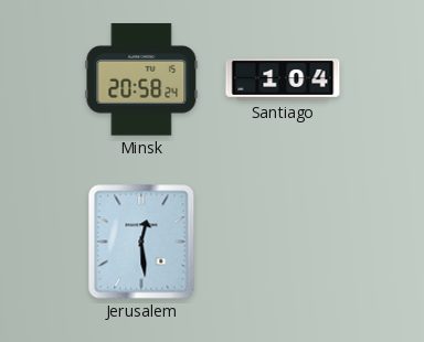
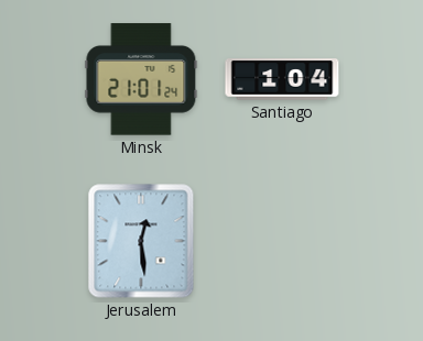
Minsk: 20:58 -> 21:01
